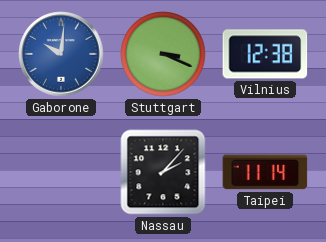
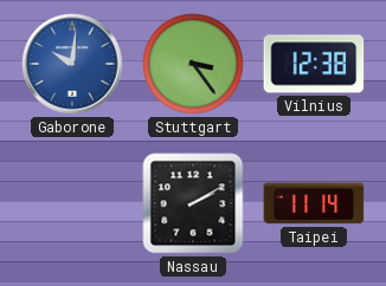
Stuttgart: 3:19 -> 3:24
Nassau: 2:07 -> 2:10
